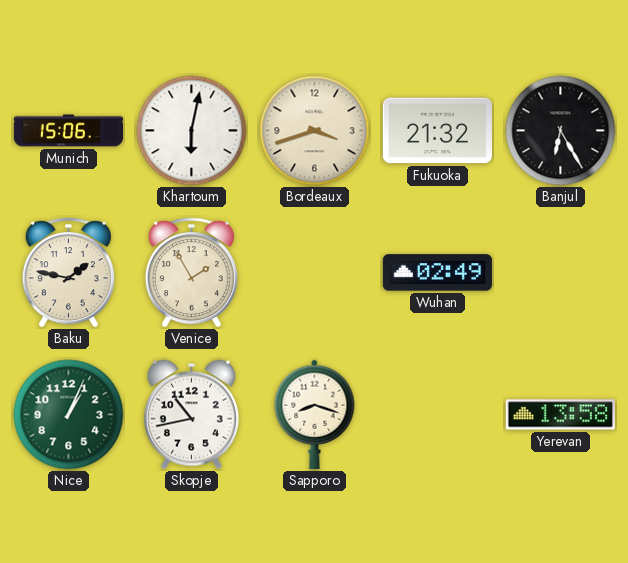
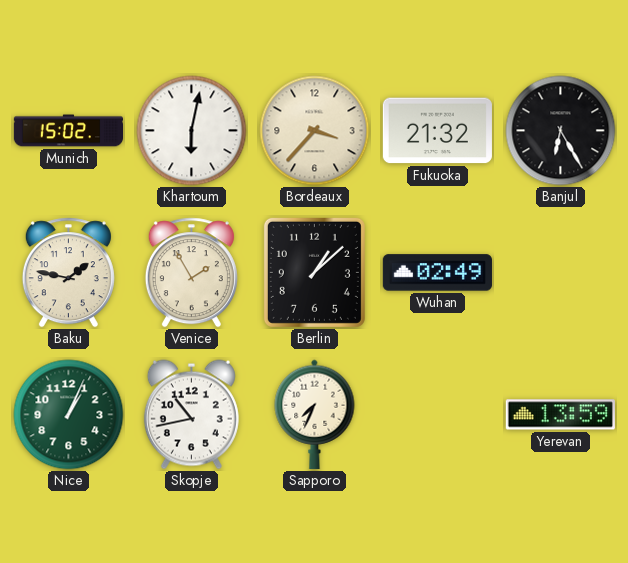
Munich: 15:06 -> 15:02
Bordeaux: 3:42 -> 3:37
Berlin: none -> 1:08
Sapporo: 8:18 -> 7:34
Yerevan: 13:58 -> 13:59
